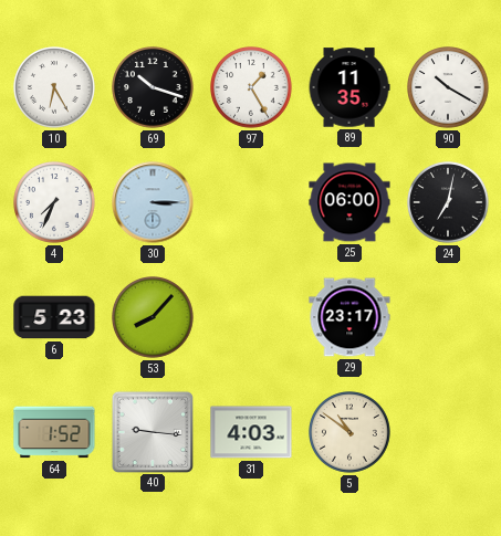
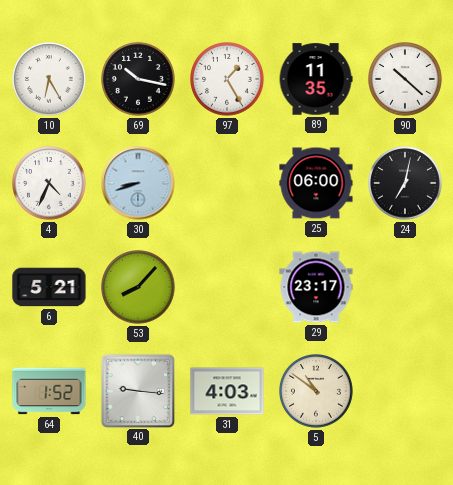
69: 10:18 -> 10:17
90: 10:20 -> 10:22
4: 7:34 -> 4:34
30: 3:15 -> 8:42
6: 5:23 -> 5:21
